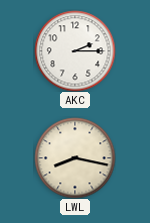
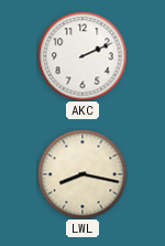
AKC: 2:15 -> 2:11
